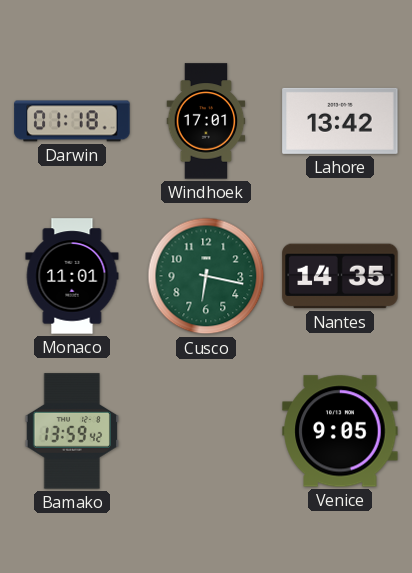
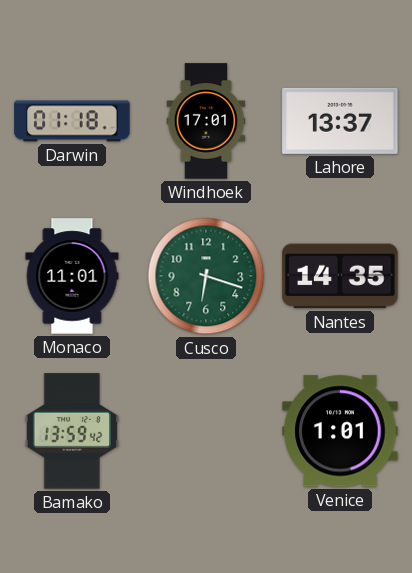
Lahore: 13:42 -> 13:37
Cusco: 6:17 -> 6:18
Venice: 9:05 -> 1:01
